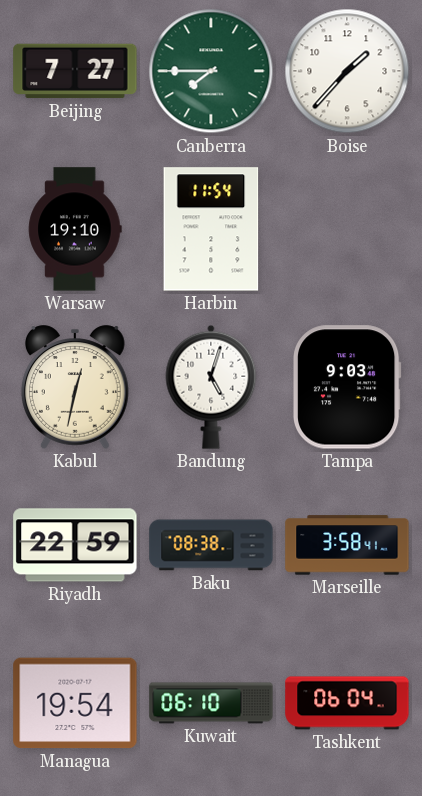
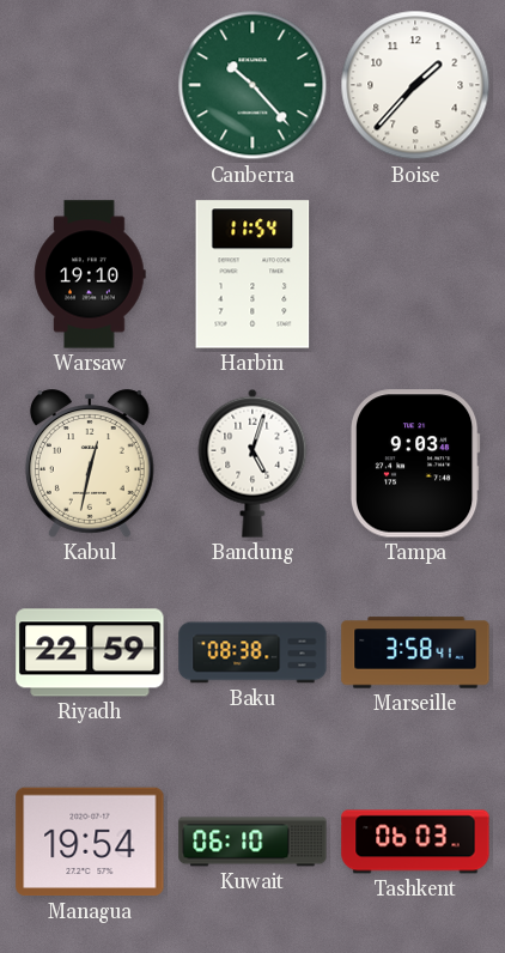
Beijing: 7:27 -> none
Canberra: 7:45 -> 10:23
Tashkent: 06:04 -> 06:03
